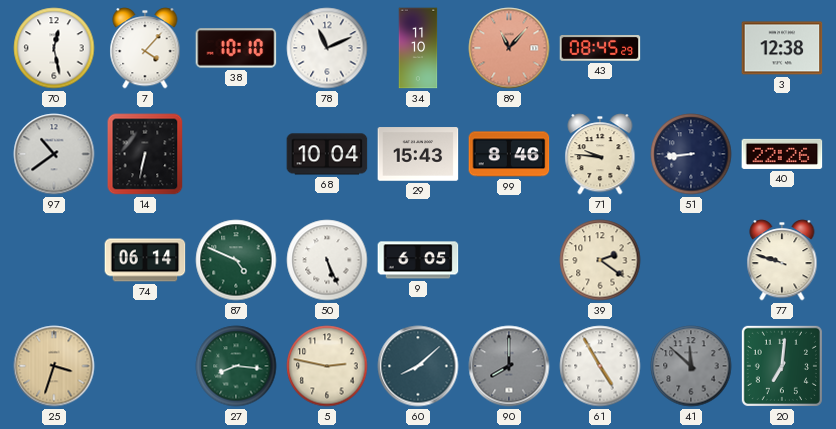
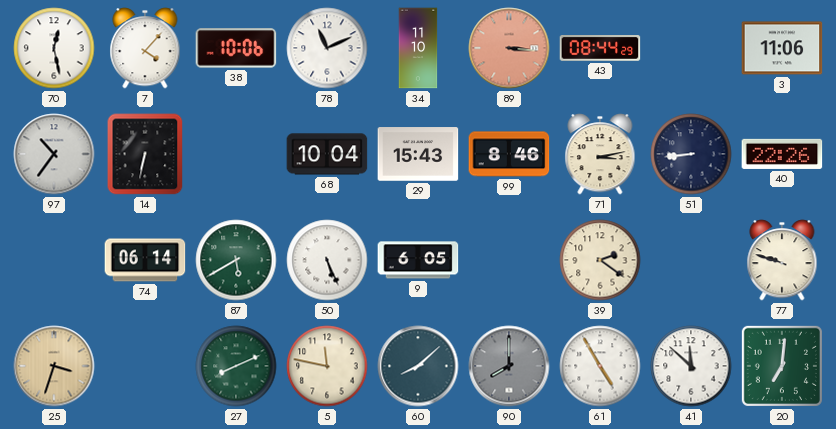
38: 10:10 -> 10:06
89: 11:07 -> 3:16
43: 08:45 -> 08:44
3: 12:38 -> 11:06
97: 10:39 -> 10:36
71: 9:46 -> 3:13
87: 4:49 -> 5:40
27: 8:16 -> 8:11
5: 2:47 -> 11:47
41 dial: grey -> white
